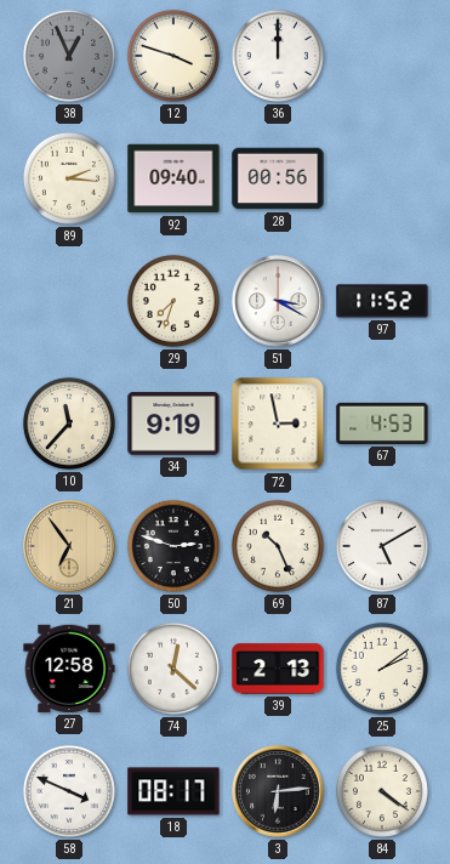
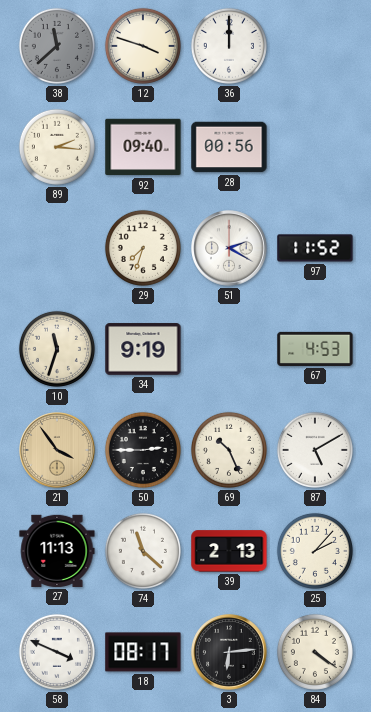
38: 12:56 -> 11:38
51: 3:20 -> 2:20
10: 11:37 -> 11:33
72: 2:58 -> none
21: 6:54 -> 3:54
50: 2:48 -> 2:45
27: 12:58 -> 11:13
74: 12:22 -> 11:22
25: 2:09 -> 2:07
